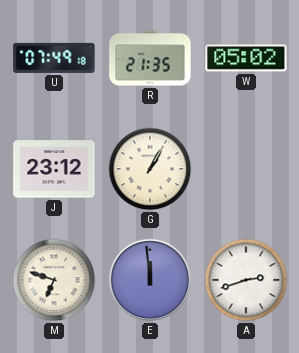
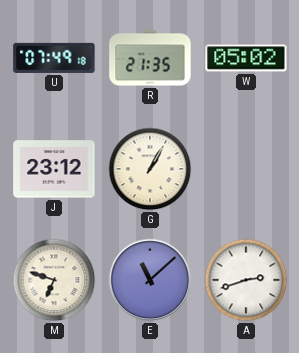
E: 11:59 -> 11:08
